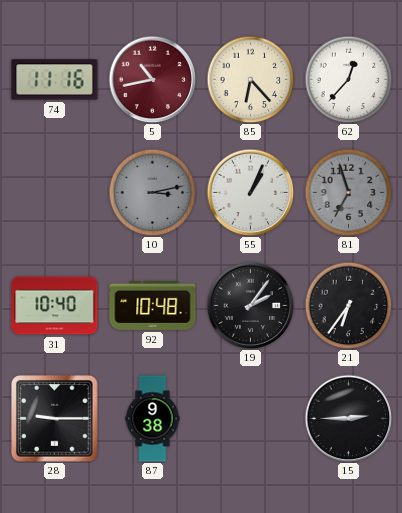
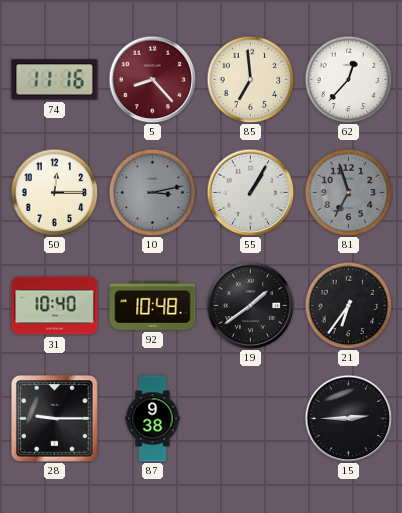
5: 10:43 -> 8:23
85: 6:23 -> 6:59
50: none -> 12:15
55: 1:04 -> 1:05
19: 2:06 -> 1:39
